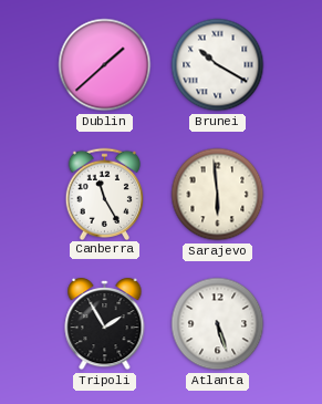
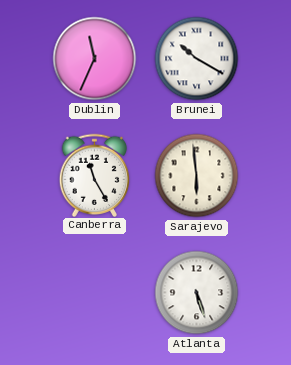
Dublin: 1:38 -> 11:34
Tripoli: 1:55 -> none
